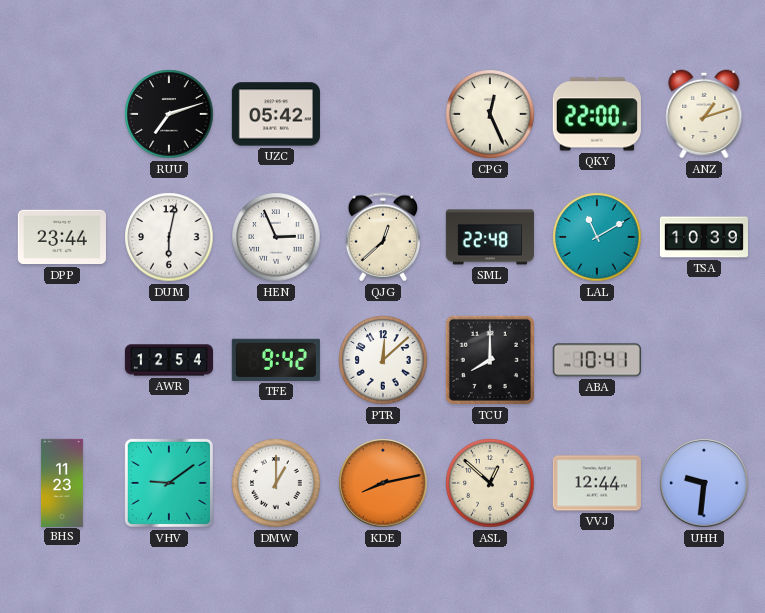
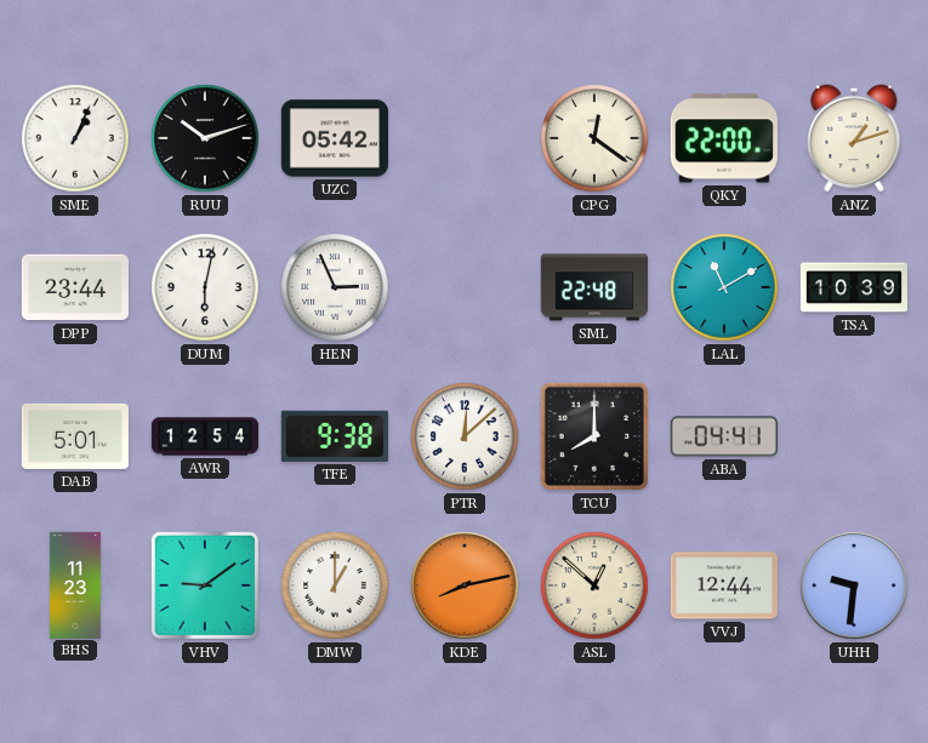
SME: none -> 1:04
RUU: 7:12 -> 10:12
CPG: 12:26 -> 12:21
QJG: 12:38 -> none
DAB: none -> 5:01
TFE: 9:42 -> 9:38
ABA: 10:41 -> 04:41
